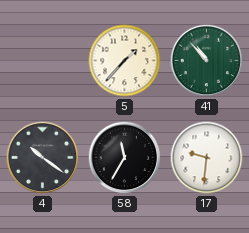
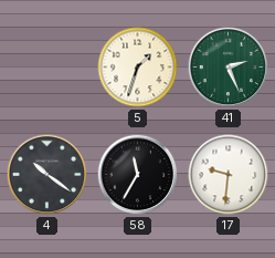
5: 1:37 -> 1:33
41: 10:53 -> 2:26
